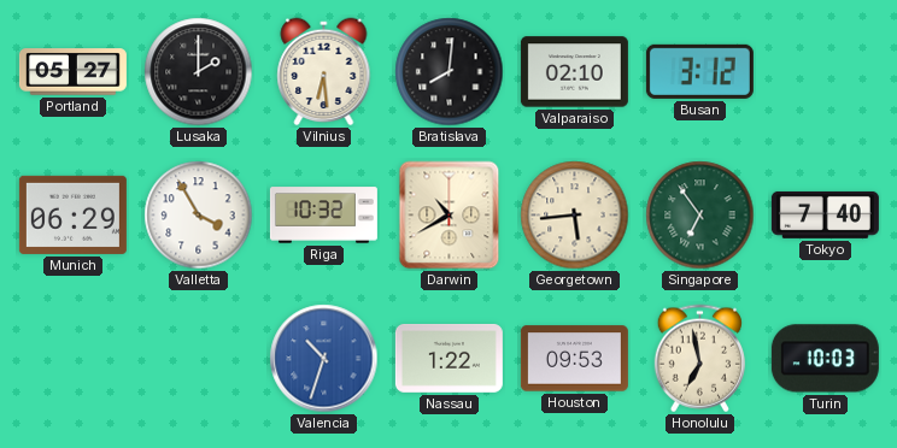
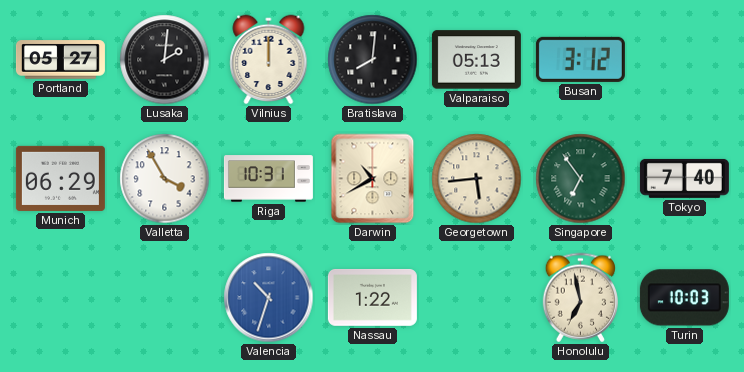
Lusaka: 2:00 -> 2:01
Vilnius: 6:29 -> 12:00
Valparaiso: 02:10 -> 05:13
Riga: 10:32 -> 10:31
Houston: 09:53 -> none
